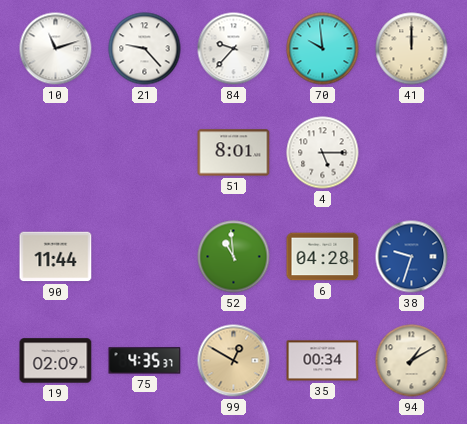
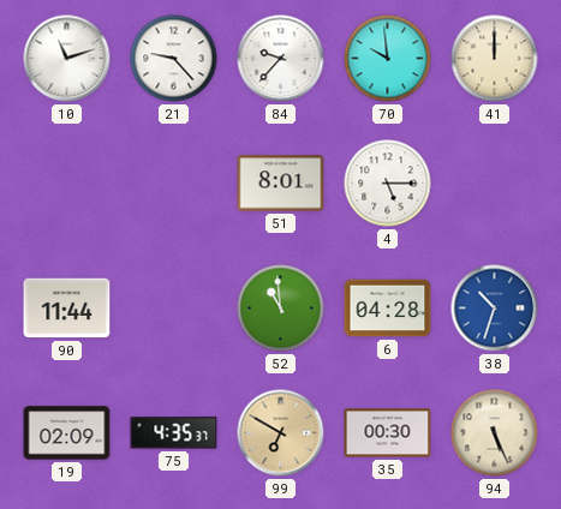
38: 9:33 -> 10:33
99: 12:50 -> 6:50
35: 00:34 -> 00:30
94: 1:10 -> 5:26
